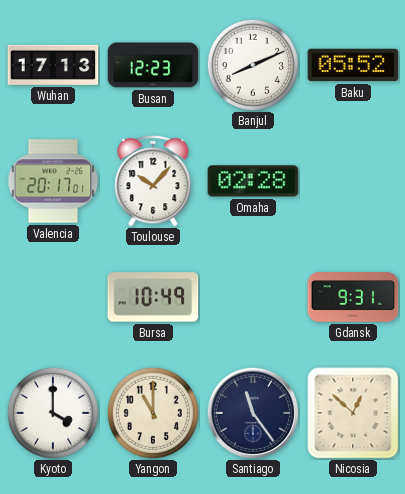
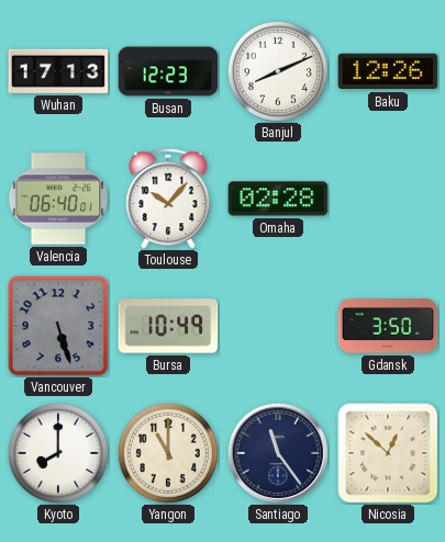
Baku: 05:52 -> 12:26
Valencia: 20:17 -> 06:40
Vancouver: none -> 5:27
Gdansk: 9:31 -> 3:50
Kyoto: 4:00 -> 8:00
